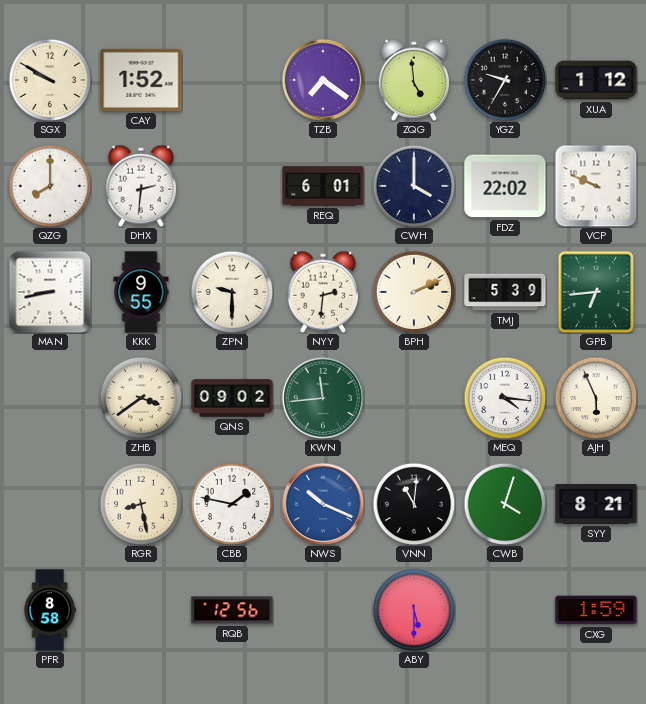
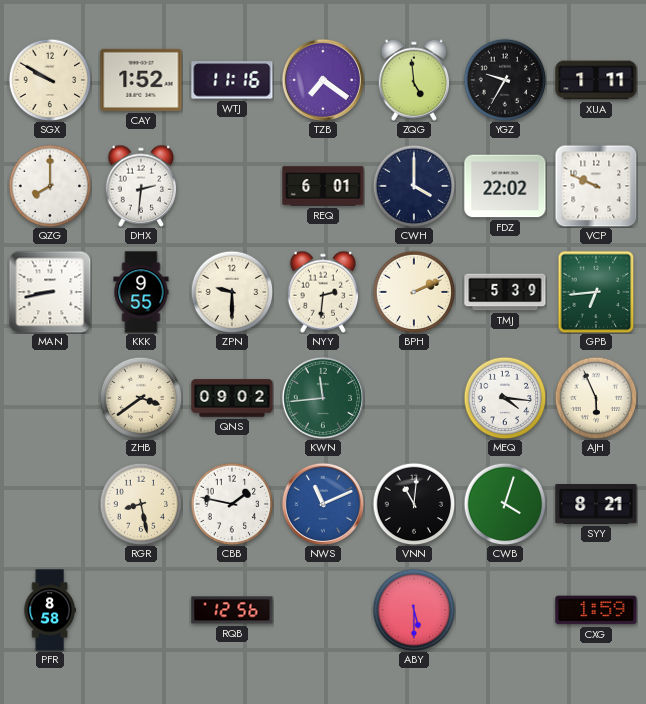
WTJ: none -> 11:16
XUA: 1:12 -> 1:11
NWS: 10:19 -> 11:11
